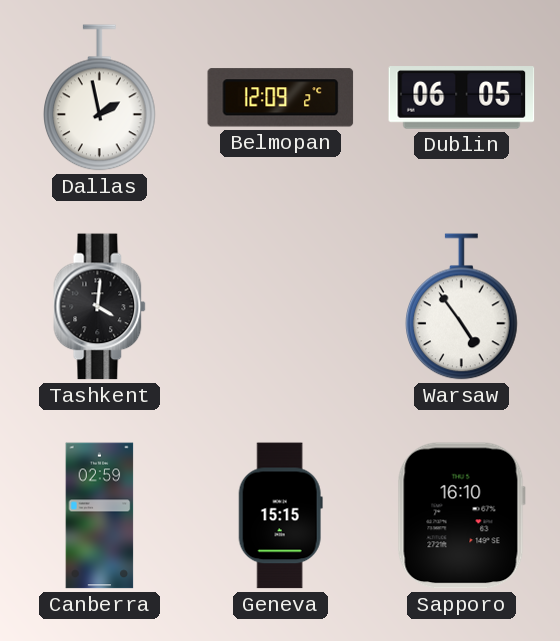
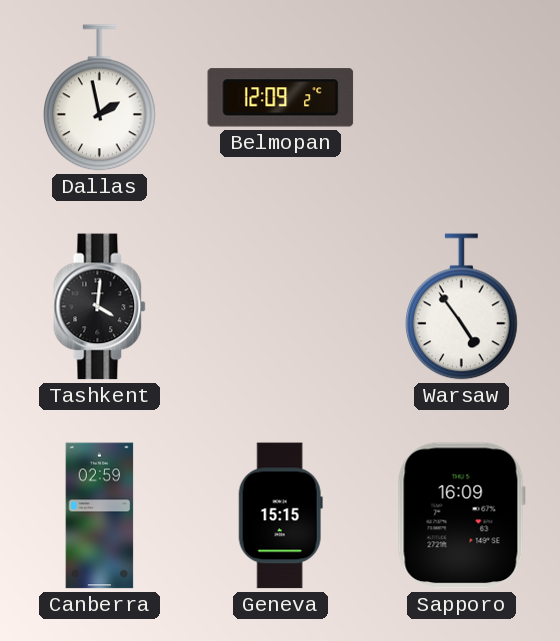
Dublin: 06:05 -> none
Sapporo: 16:10 -> 16:09
